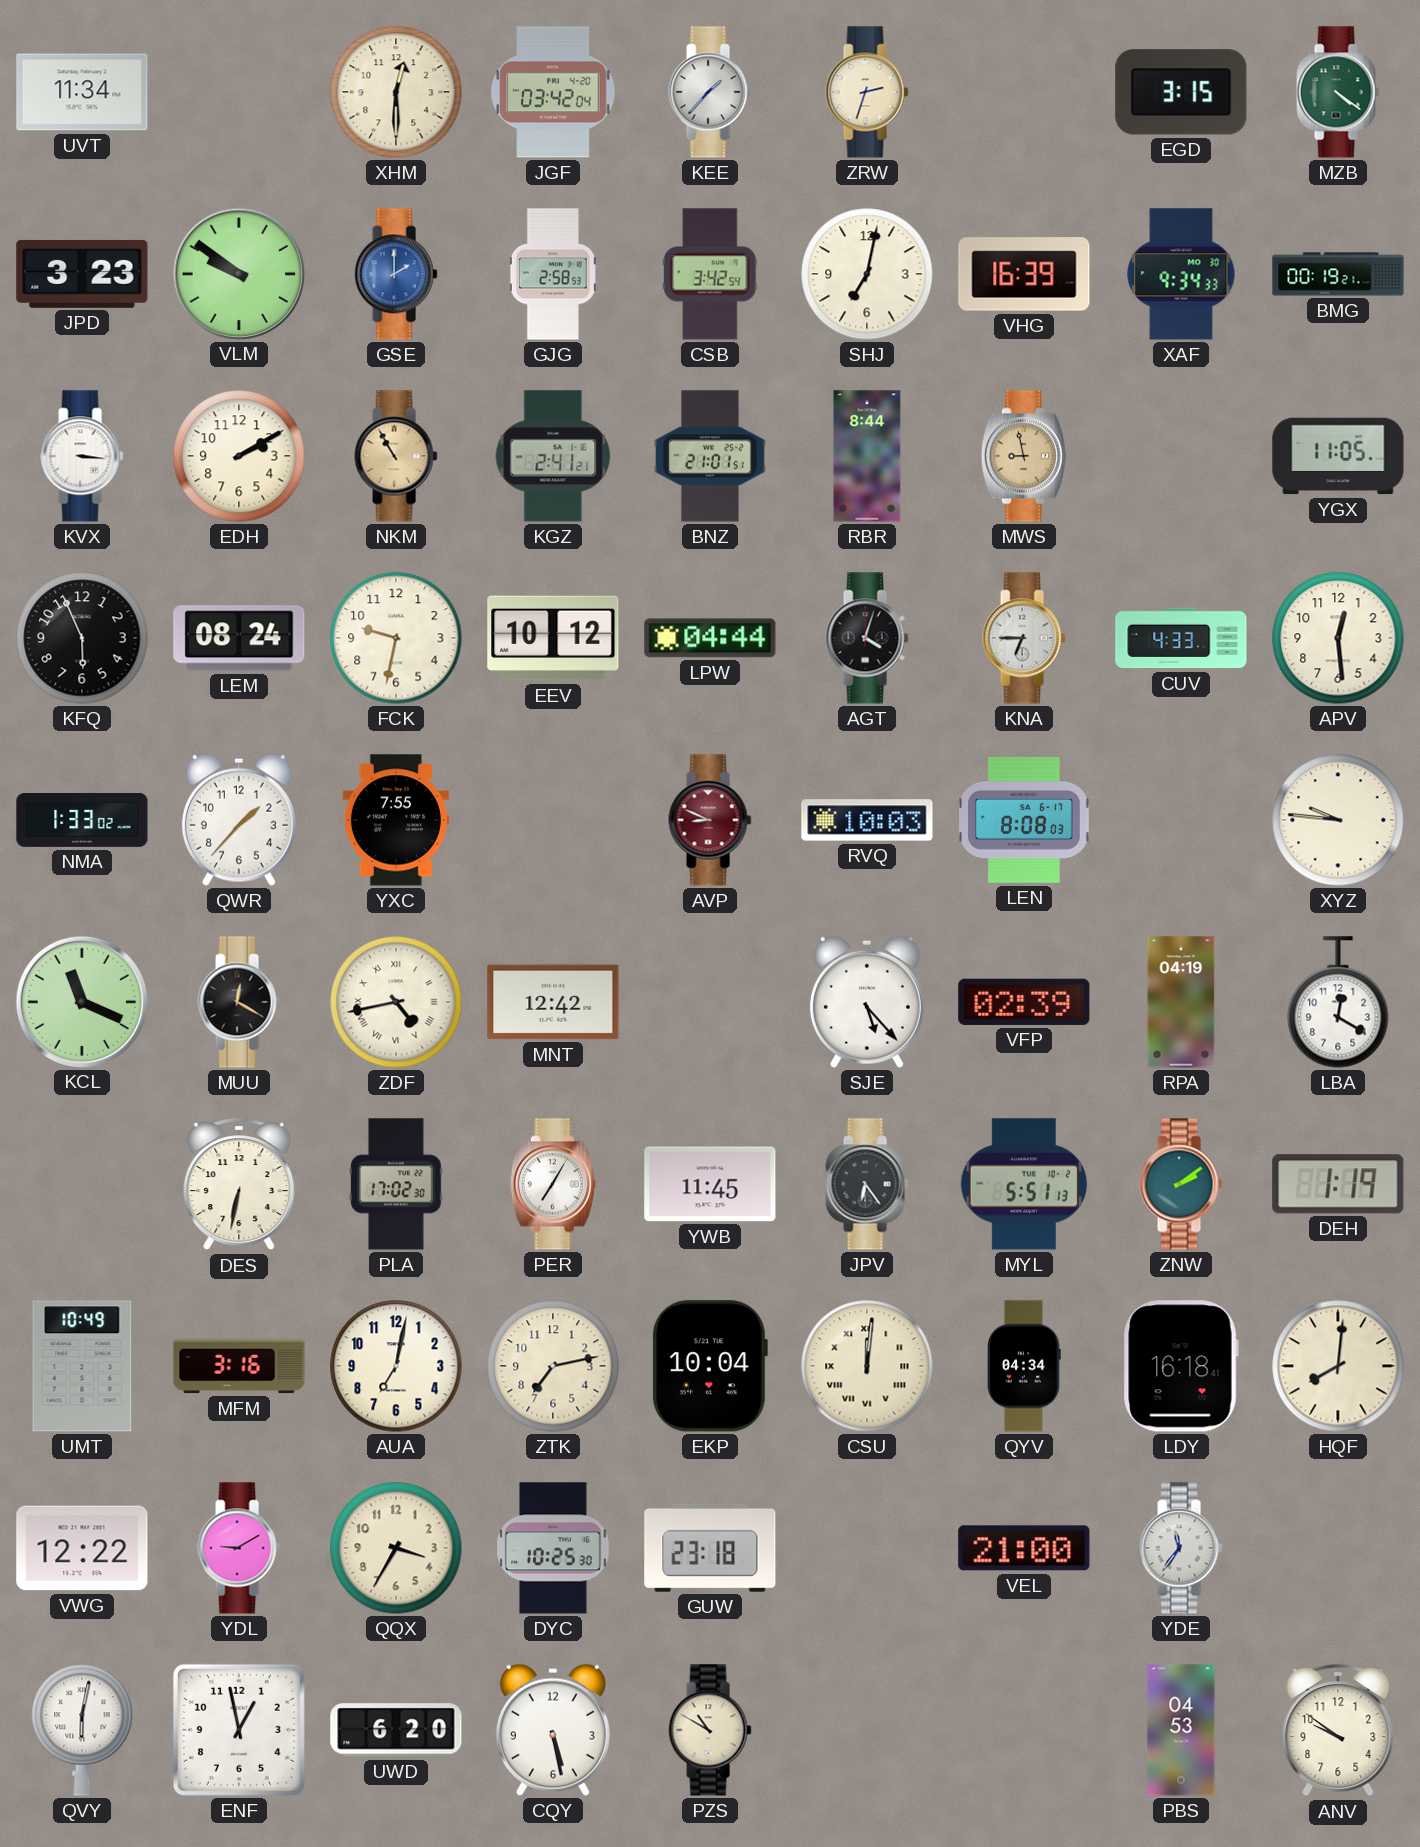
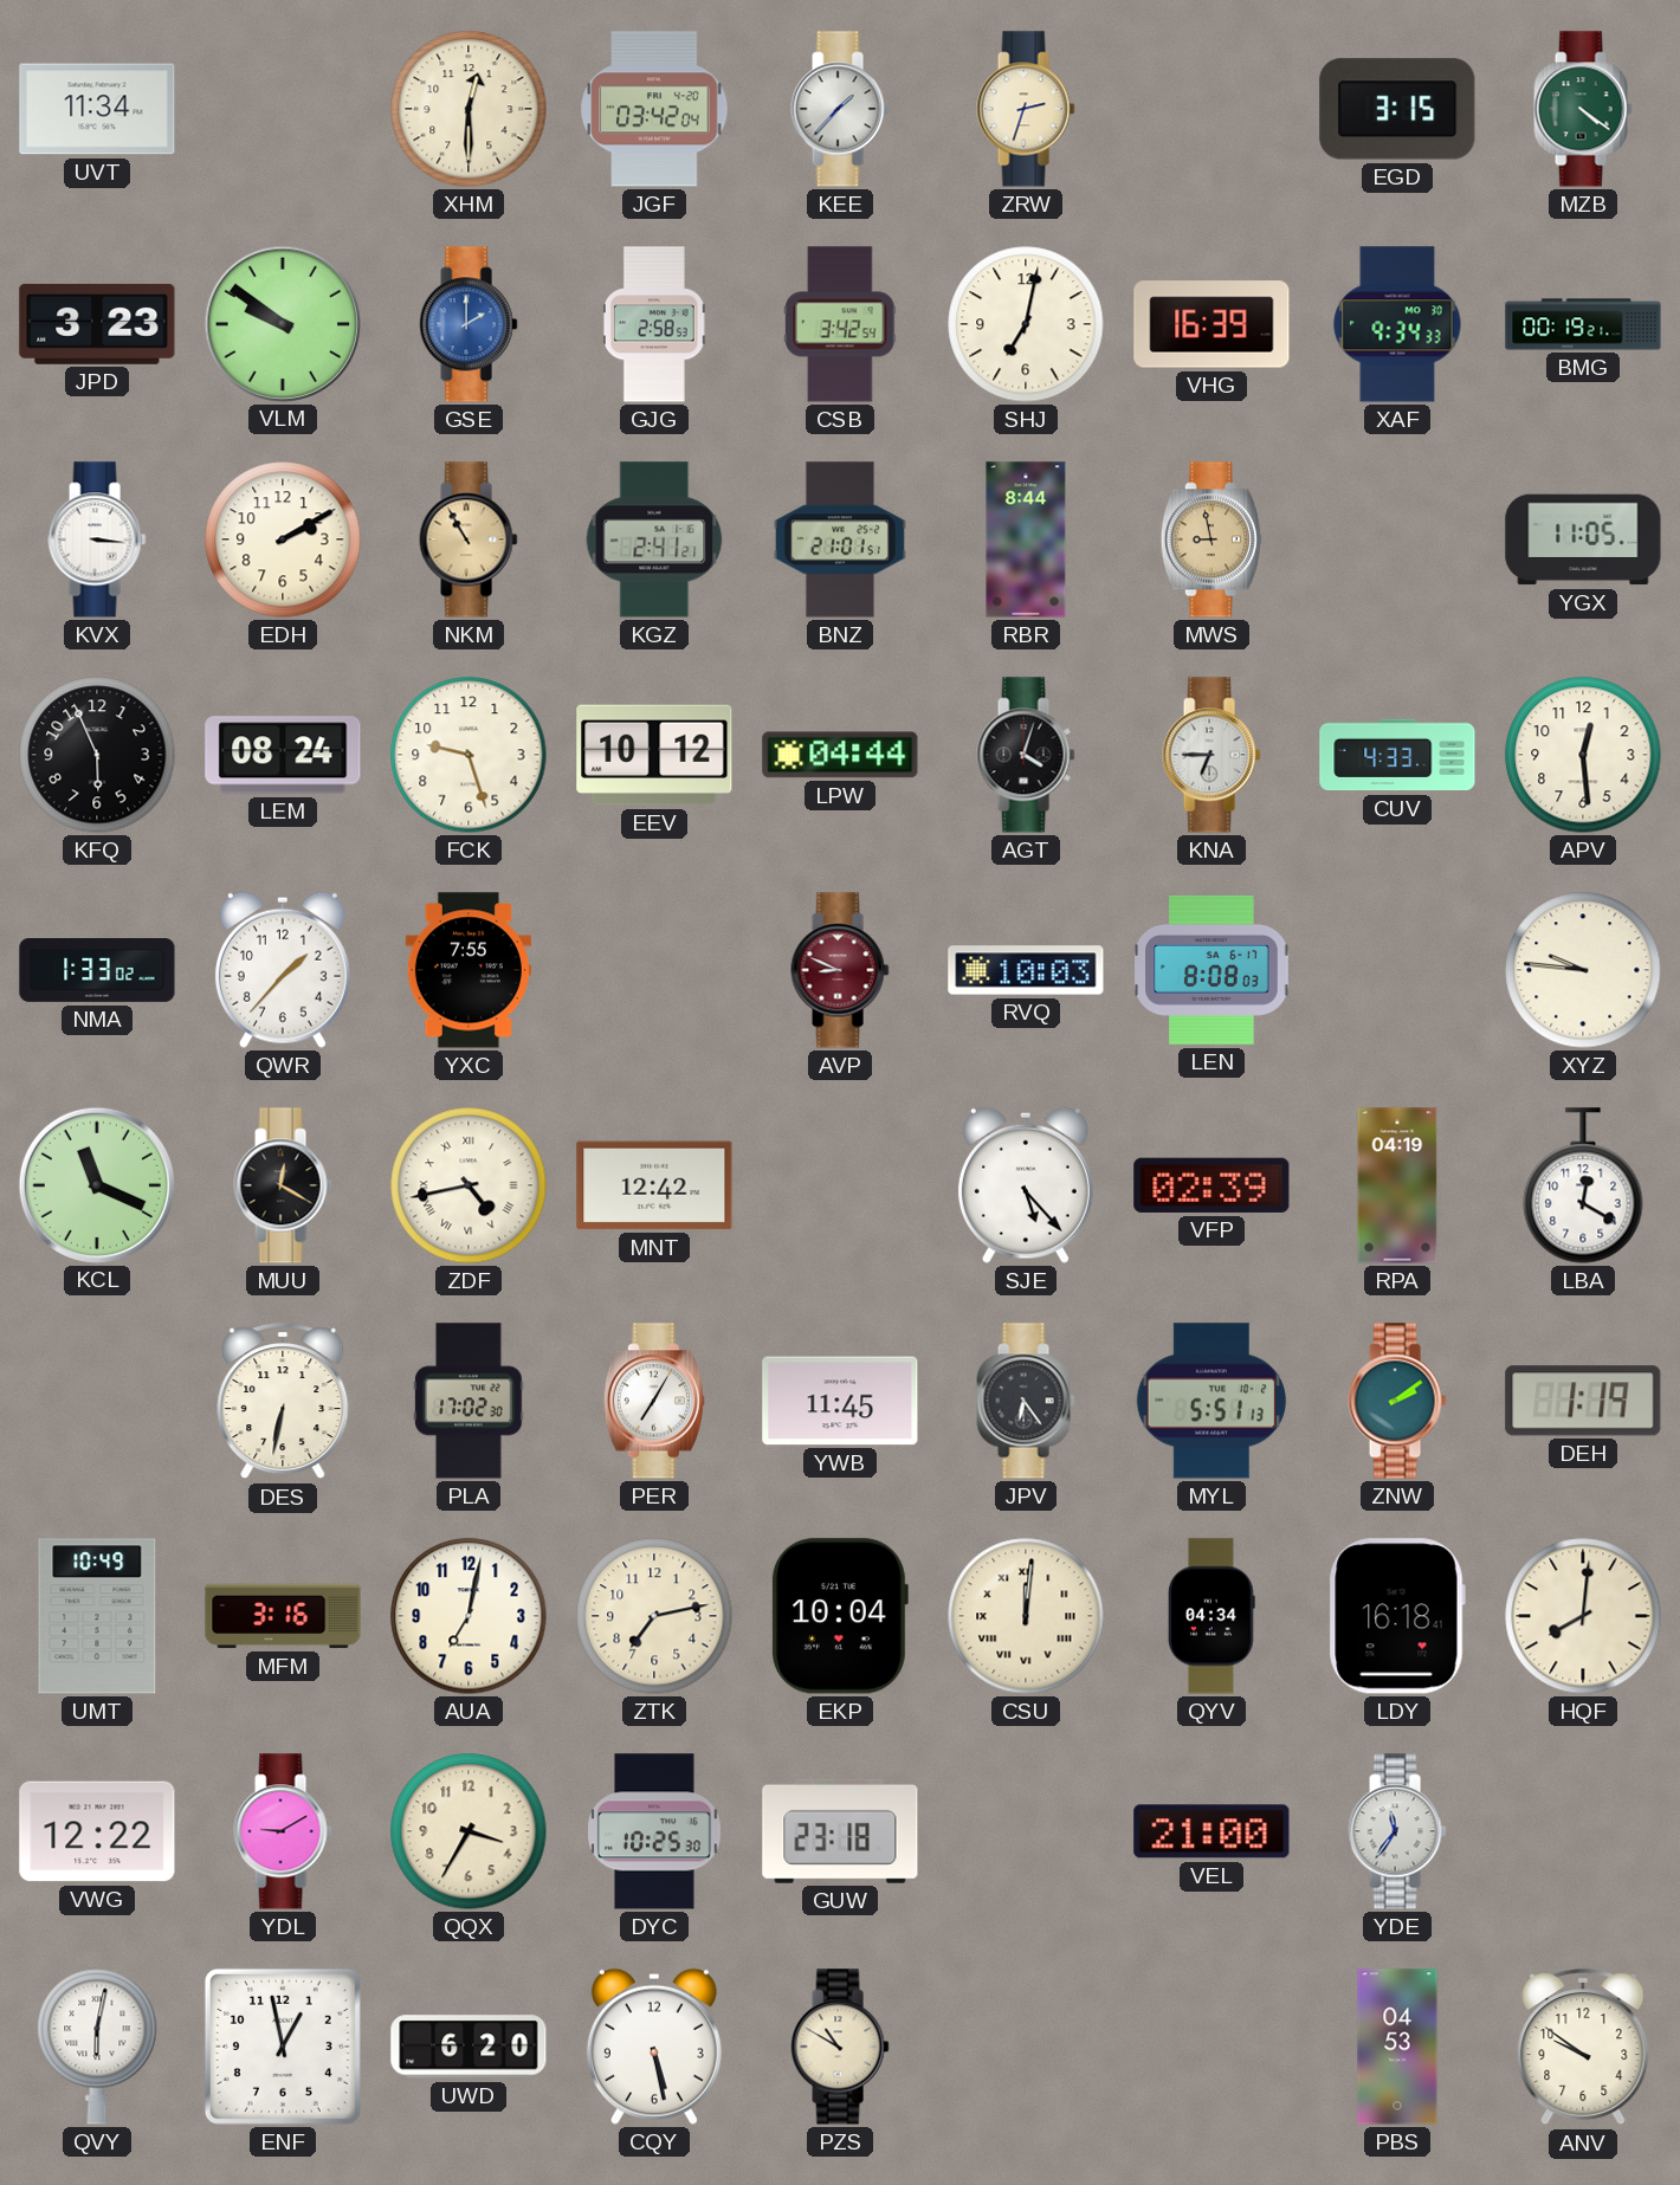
FCK: 9:32 -> 9:27
